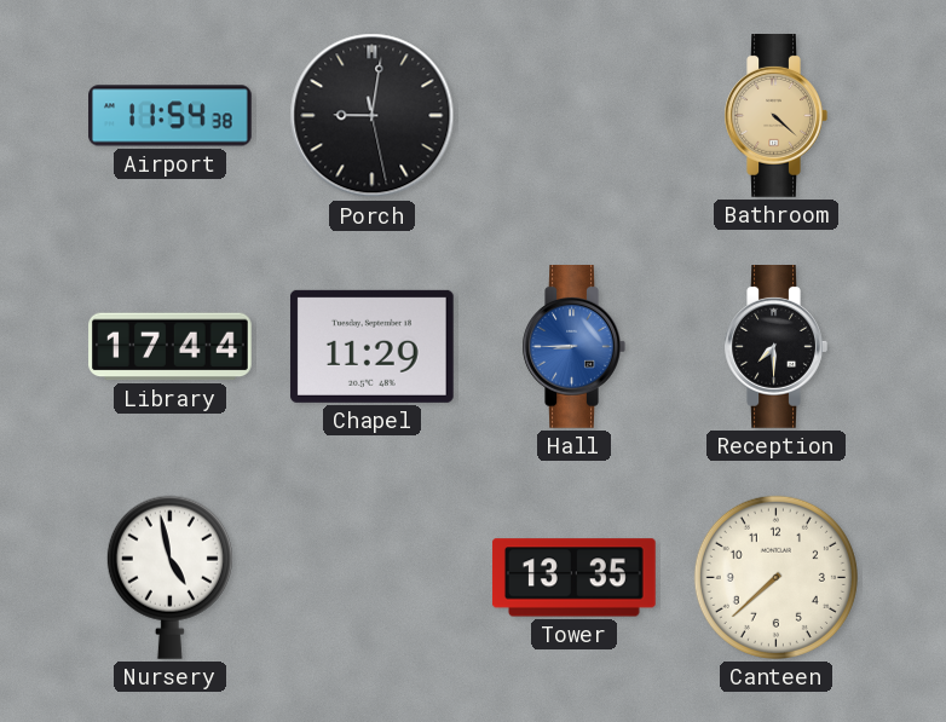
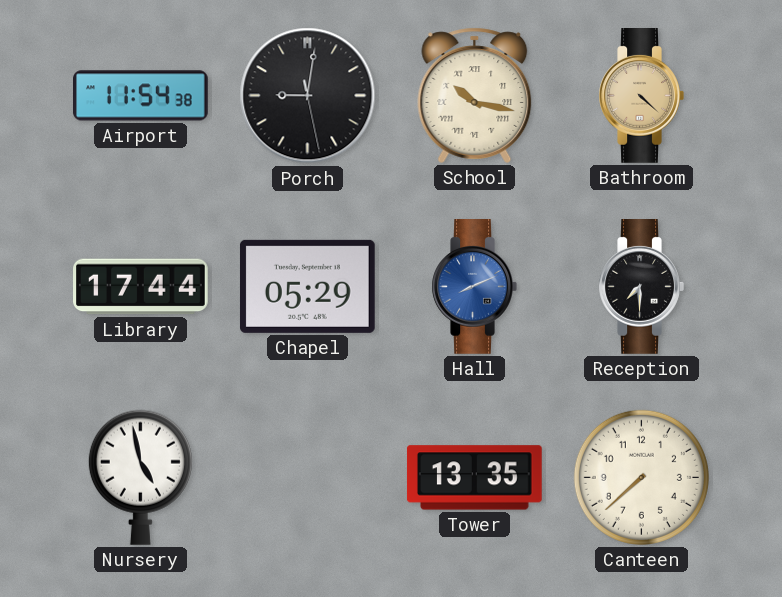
School: none -> 10:17
Chapel: 11:29 -> 05:29
Hall: 8:45 -> 8:11
